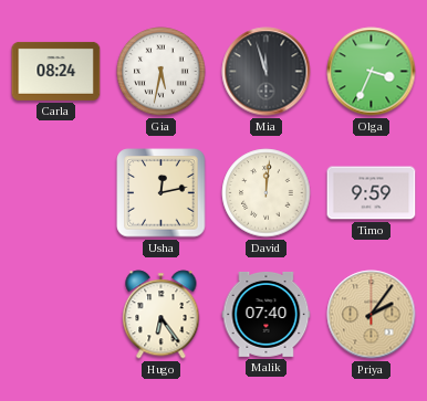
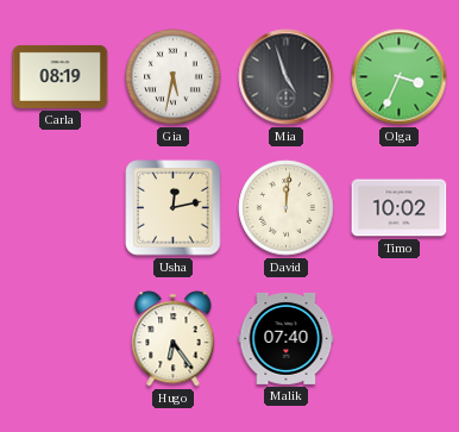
Carla: 08:24 -> 08:19
Mia: 11:57 -> 4:57
Timo: 9:59 -> 10:02
Priya: 2:06 -> none
